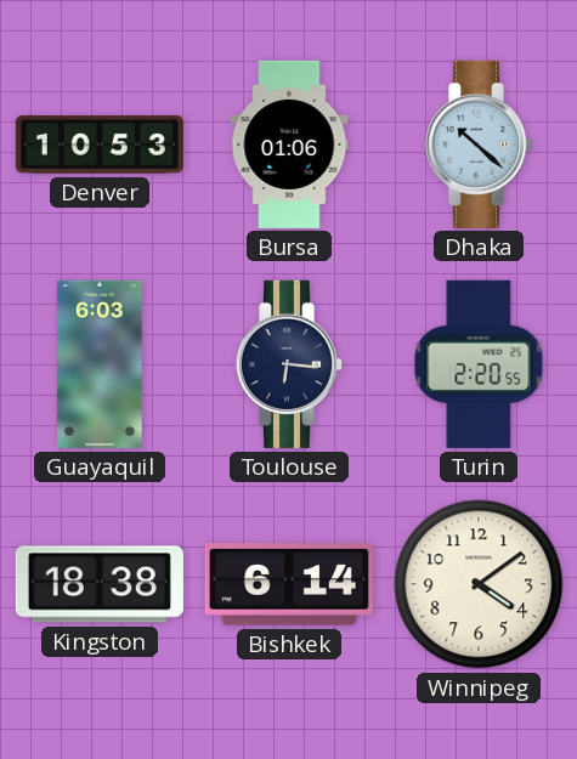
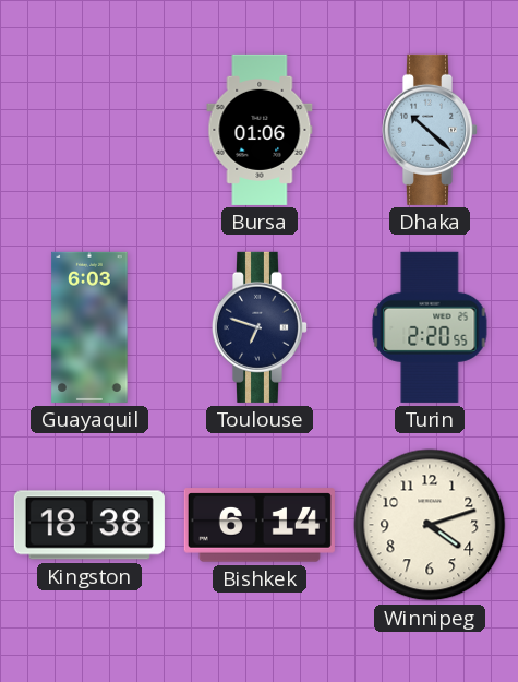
Denver: 10:53 -> none
Toulouse: 6:16 -> 6:48
Winnipeg: 4:09 -> 4:12
